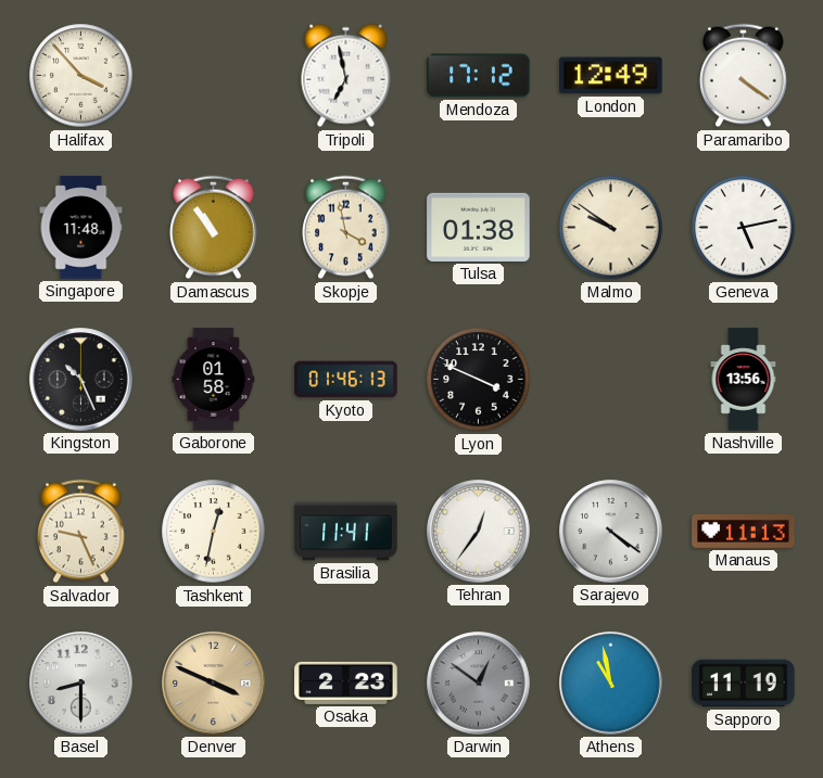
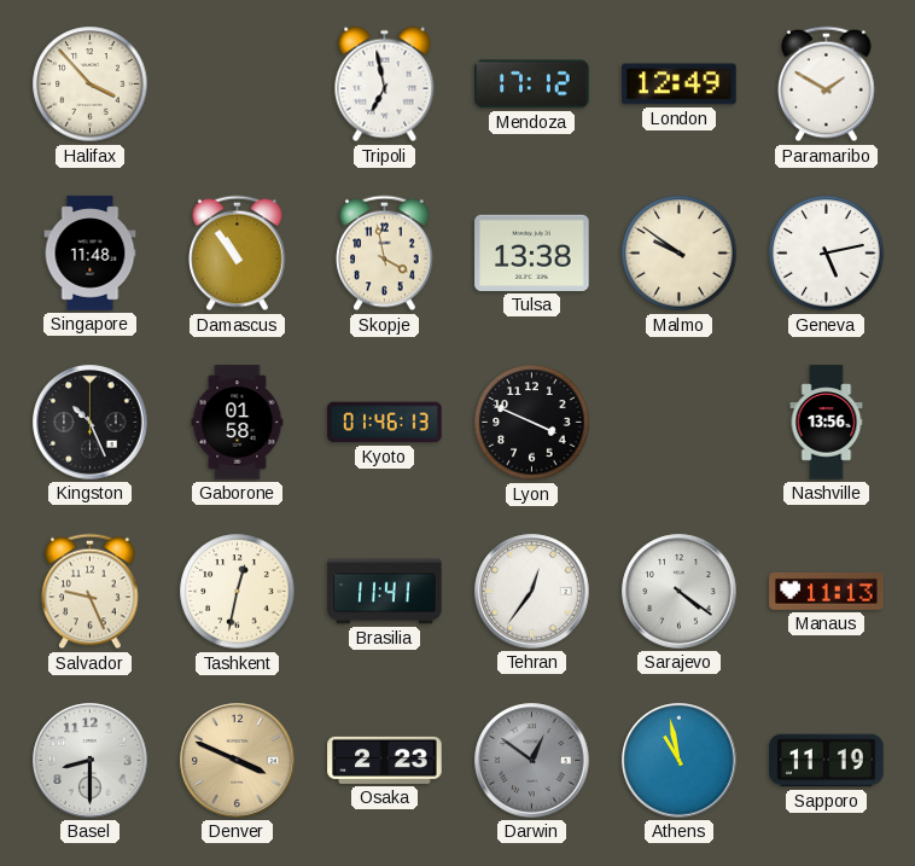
Paramaribo: 4:21 -> 1:50
Tulsa: 01:38 -> 13:38
